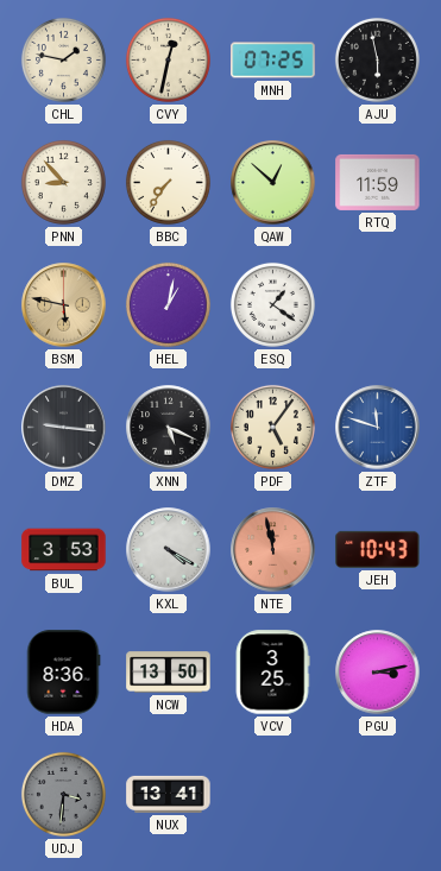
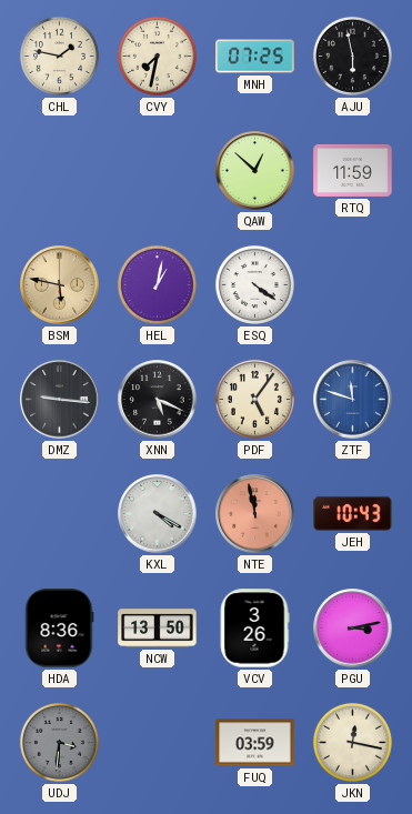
CVY: 12:32 -> 7:32
PNN: 8:53 -> none
BBC: 7:36 -> none
ESQ: 1:21 -> 4:21
BUL: 3:53 -> none
VCV: 3:25 -> 3:26
NUX: 13:41 -> none
FUQ: none -> 03:59
JKN: none -> 12:17
